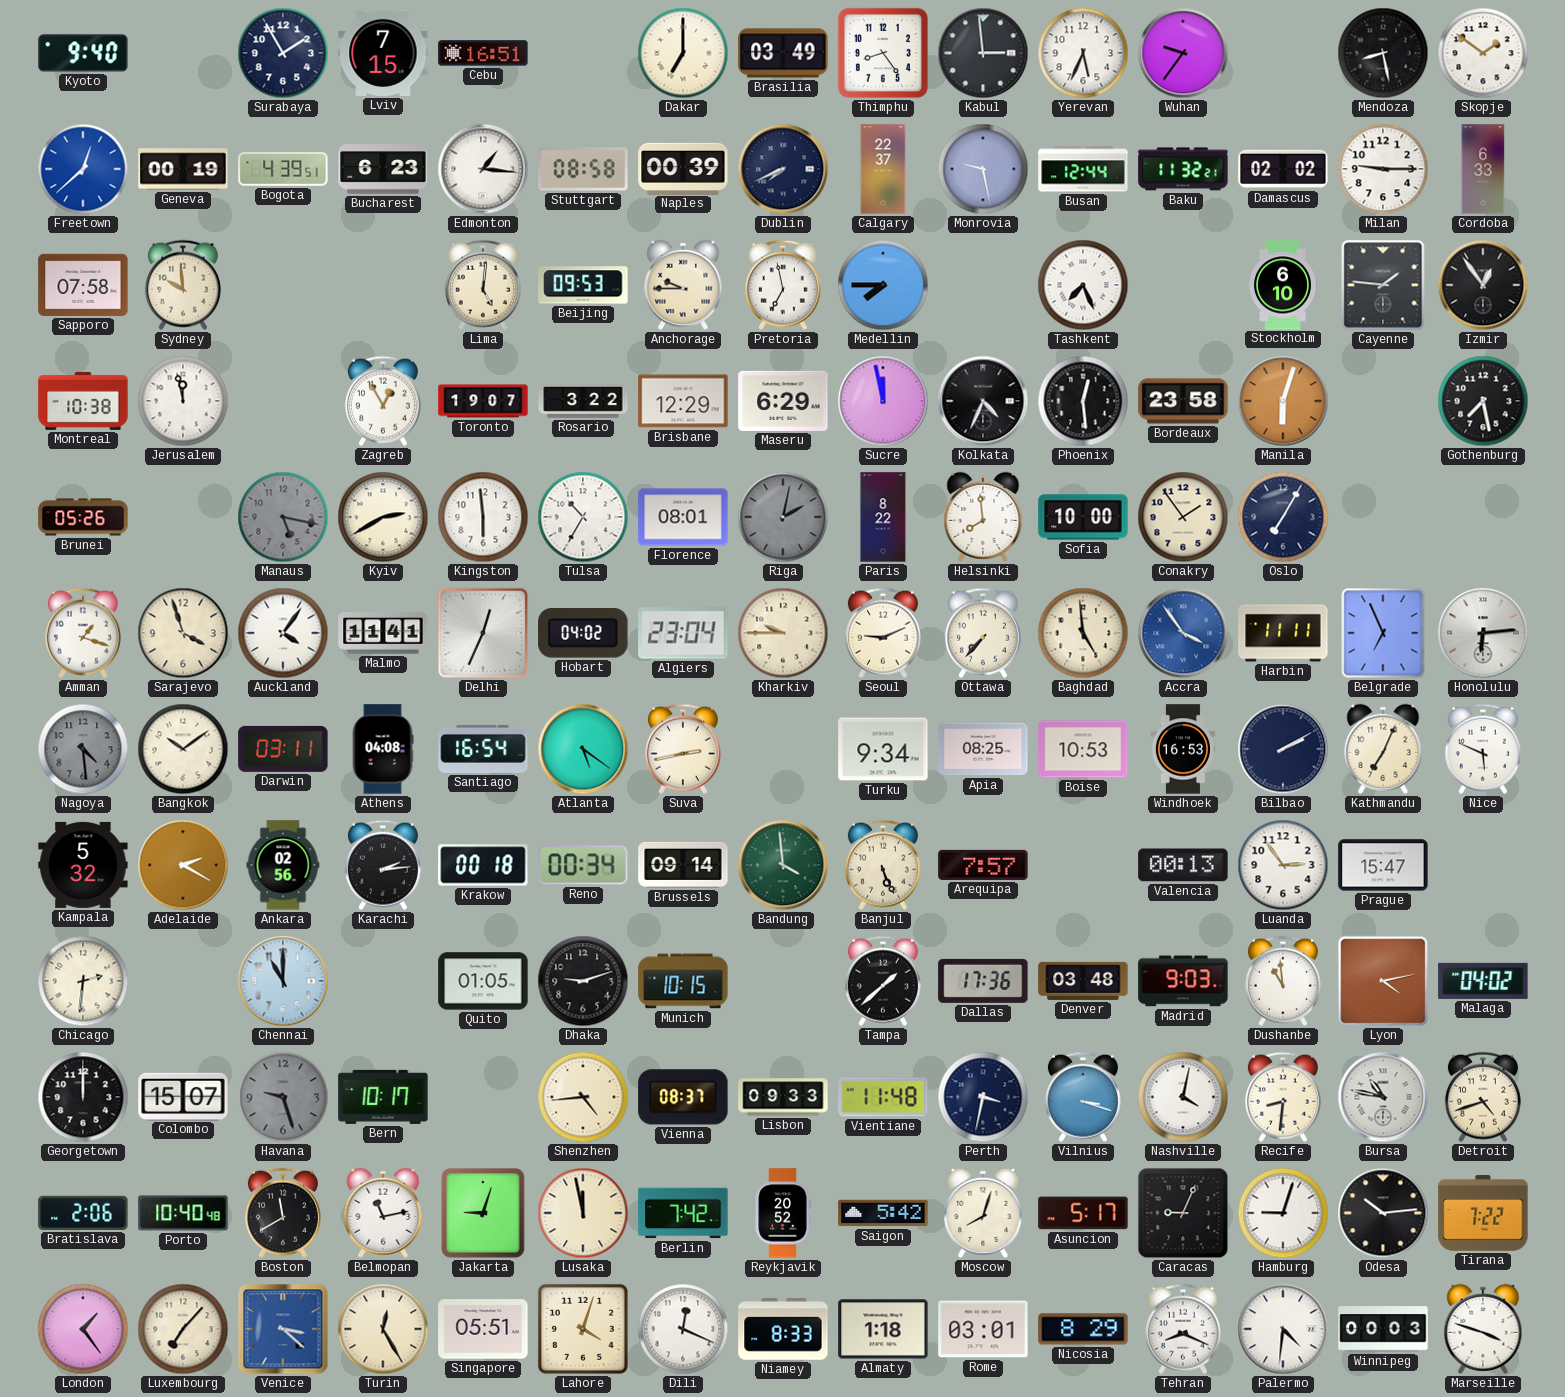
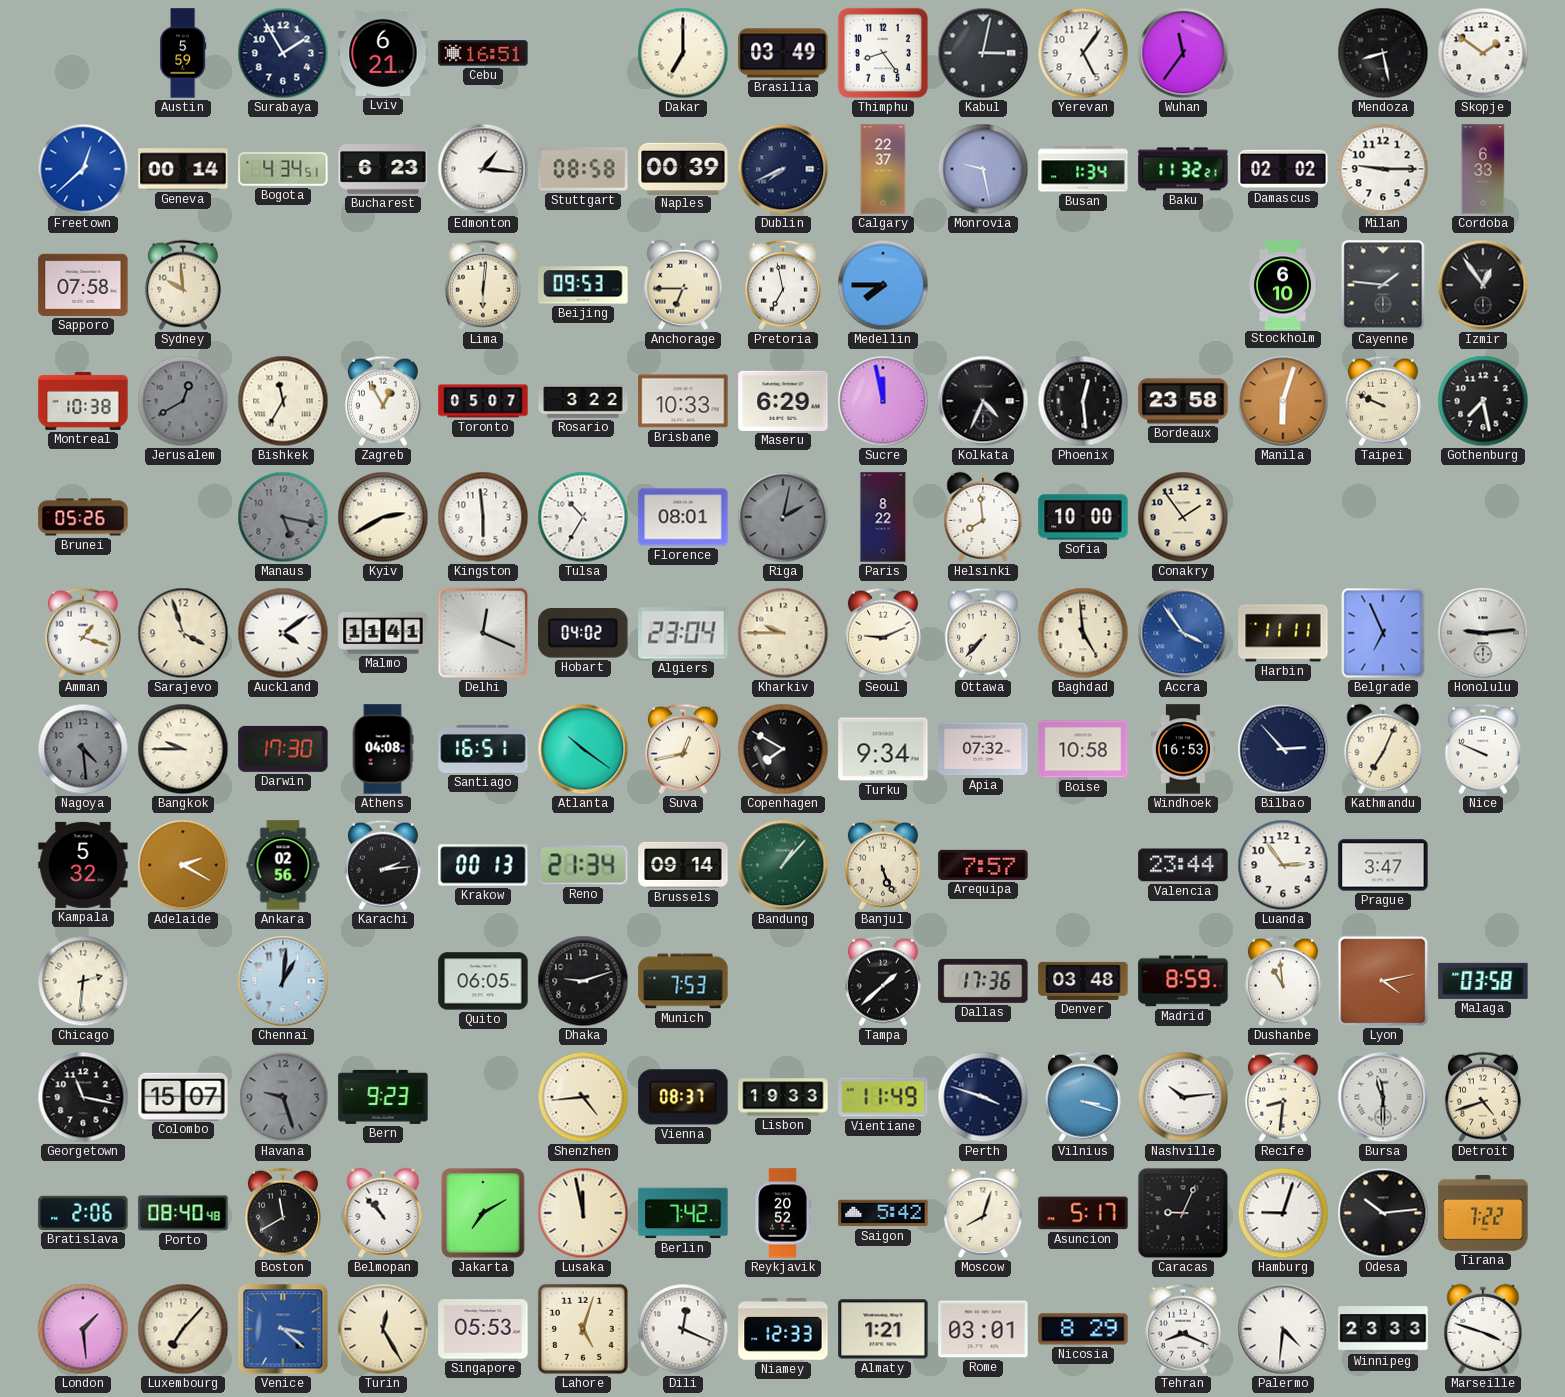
Kyoto: 9:40 -> none
Austin: none -> 5:59
Lviv: 7:15 -> 6:21
Kabul: 2:59 -> 3:02
Yerevan: 5:34 -> 5:06
Wuhan: 9:36 -> 11:36
Geneva: 00:19 -> 00:14
Bogota: 4:39 -> 4:34
Busan: 12:44 -> 1:34
Lima: 5:01 -> 6:01
Anchorage: 9:45 -> 6:45
Tashkent: 7:26 -> none
Jerusalem: 11:58 -> 12:40
Jerusalem dial: white -> grey
Bishkek: none -> 11:35
Toronto: 19:07 -> 05:07
Brisbane: 12:29 -> 10:33
Taipei: none -> 9:49
Oslo: 7:05 -> none
Auckland: 4:06 -> 4:09
Delhi: 12:34 -> 12:19
Honolulu: 6:14 -> 9:14
Bangkok: 10:09 -> 9:45
Darwin: 03:11 -> 17:30
Santiago: 16:54 -> 16:51
Atlanta: 5:21 -> 10:21
Suva: 2:43 -> 12:43
Copenhagen: none -> 7:50
Apia: 08:25 -> 07:32
Boise: 10:53 -> 10:58
Bilbao: 2:10 -> 2:53
Nice: 5:49 -> 9:49
Krakow: 00:18 -> 00:13
Reno: 00:34 -> 21:34
Bandung: 3:59 -> 1:07
Valencia: 00:13 -> 23:44
Prague: 15:47 -> 3:47
Chennai: 11:00 -> 1:01
Quito: 01:05 -> 06:05
Munich: 10:15 -> 7:53
Madrid: 9:03 -> 8:59
Malaga: 04:02 -> 03:58
Georgetown: 12:00 -> 11:17
Bern: 10:17 -> 9:23
Lisbon: 09:33 -> 19:33
Vientiane: 11:48 -> 11:49
Perth: 3:32 -> 3:48
Nashville: 4:02 -> 10:14
Bursa: 10:47 -> 11:30
Porto: 10:40 -> 08:40
Belmopan: 11:13 -> 10:53
Jakarta: 9:03 -> 7:10
London: 1:24 -> 1:29
Singapore: 05:51 -> 05:53
Lahore: 4:03 -> 5:03
Niamey: 8:33 -> 12:33
Almaty: 1:18 -> 1:21
Winnipeg: 00:03 -> 23:33
